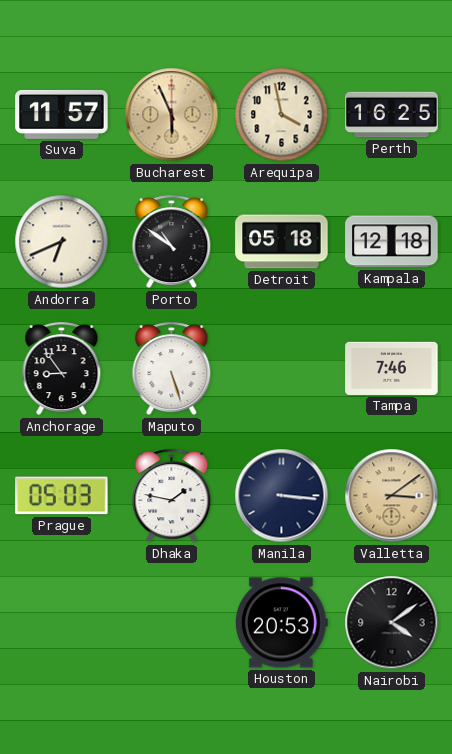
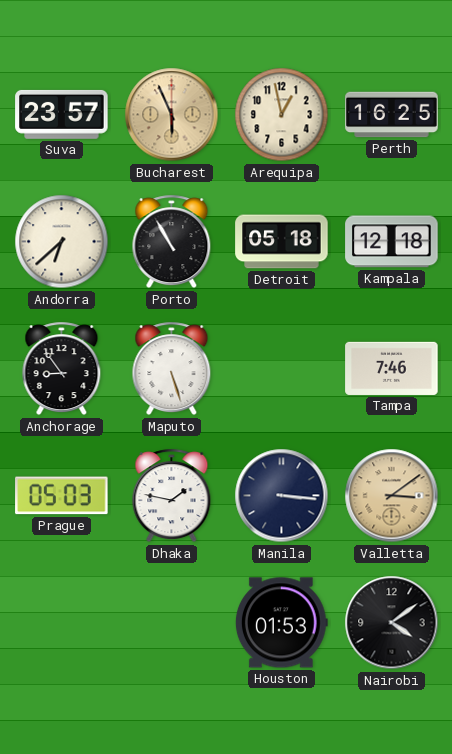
Suva: 11:57 -> 23:57
Arequipa: 3:58 -> 12:58
Andorra: 6:41 -> 6:38
Porto: 10:51 -> 10:55
Houston: 20:53 -> 01:53
